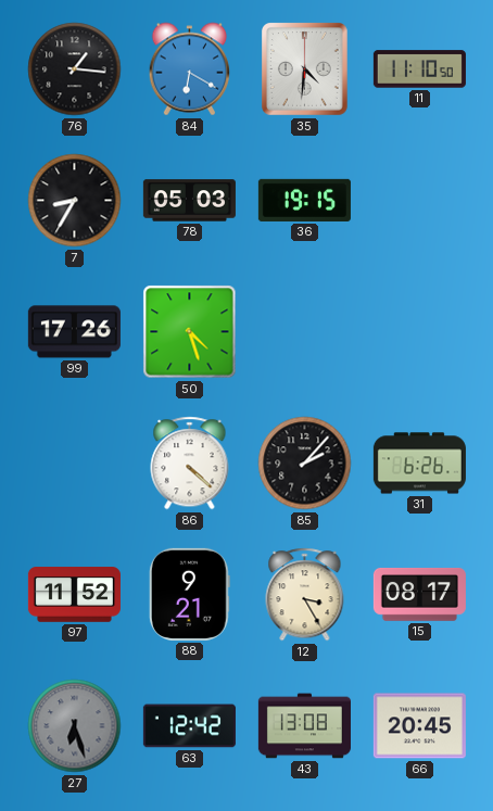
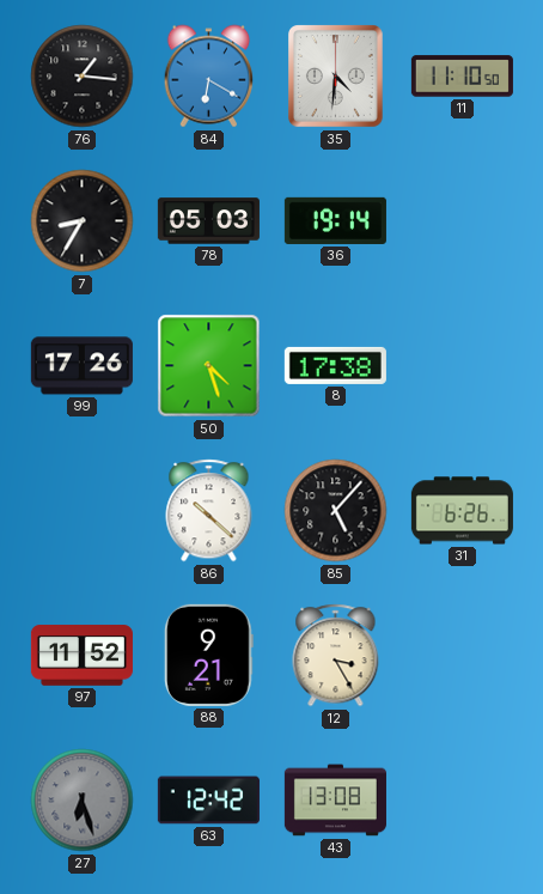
36: 19:15 -> 19:14
8: none -> 17:38
86: 4:22 -> 10:22
85: 2:07 -> 5:07
15: 08:17 -> none
66: 20:45 -> none
